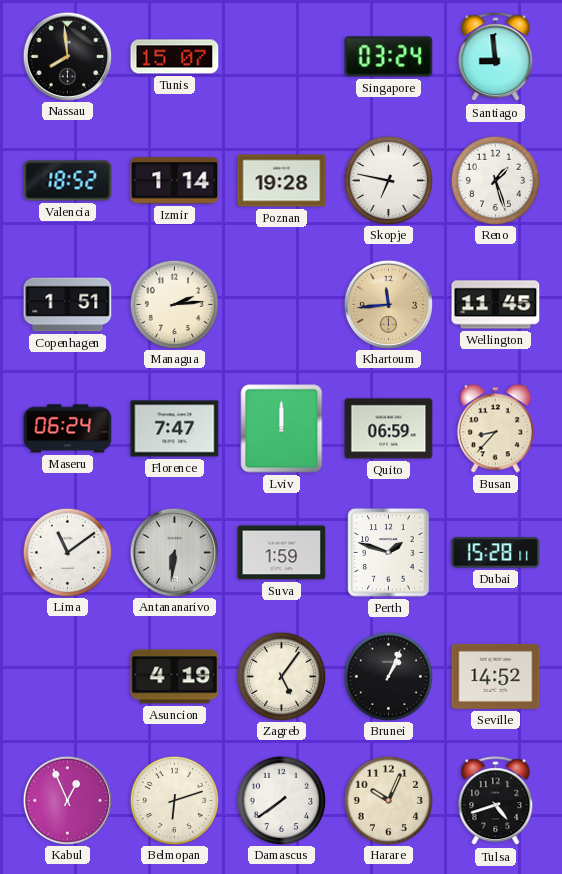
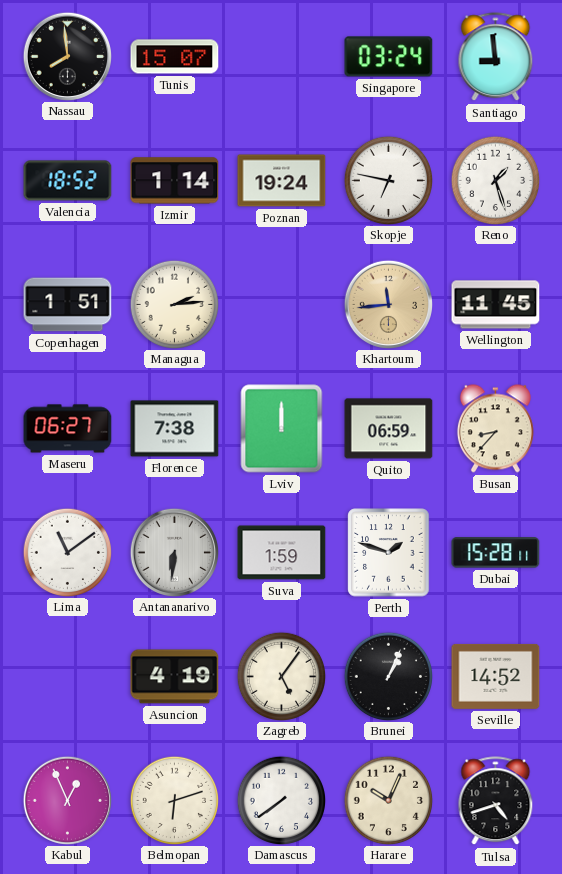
Poznan: 19:28 -> 19:24
Maseru: 06:24 -> 06:27
Florence: 7:47 -> 7:38
